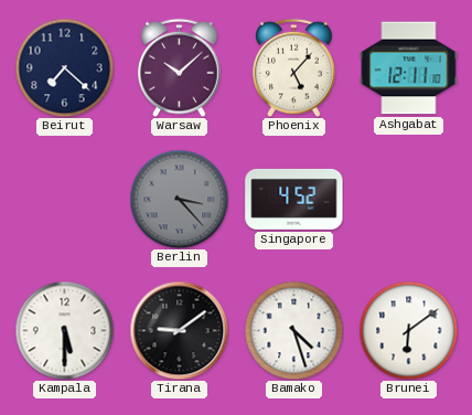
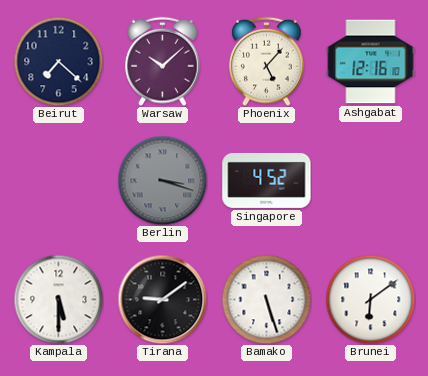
Ashgabat: 12:11 -> 12:16
Berlin: 3:23 -> 3:18
Bamako: 4:27 -> 5:27
